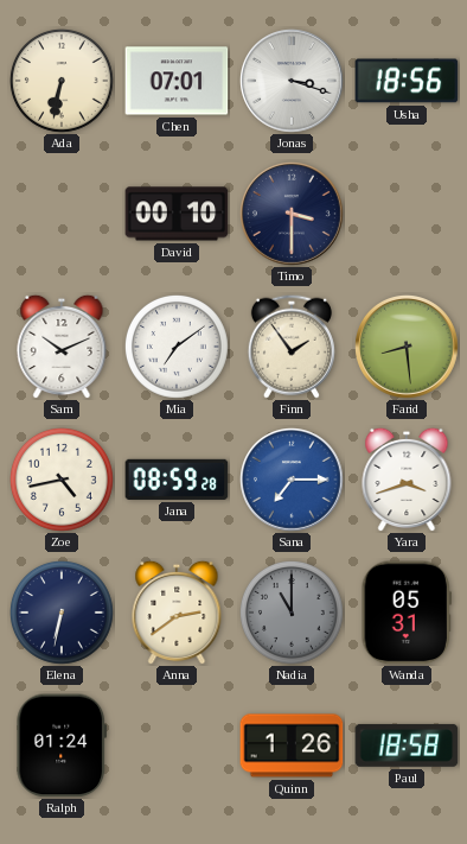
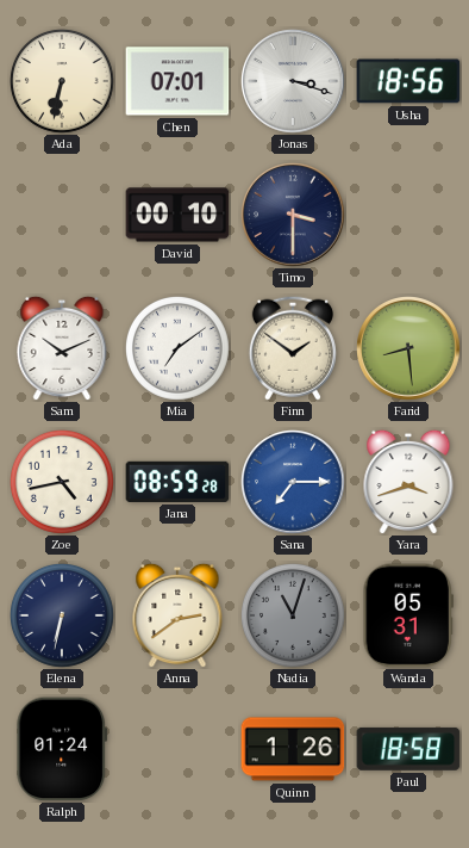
Finn: 1:54 -> 1:51
Nadia: 11:00 -> 11:03
